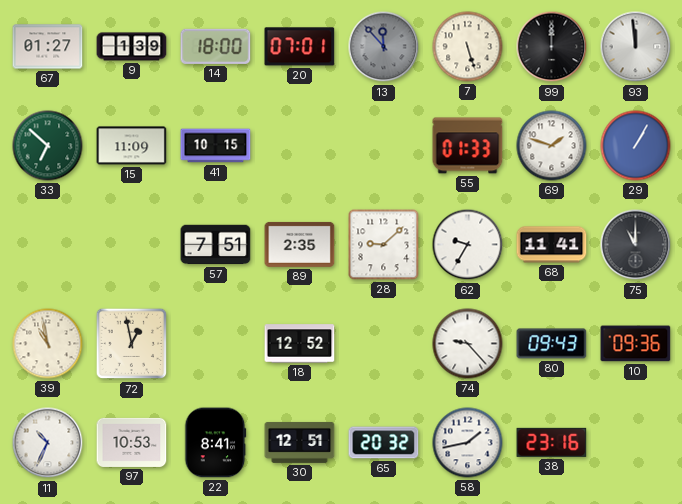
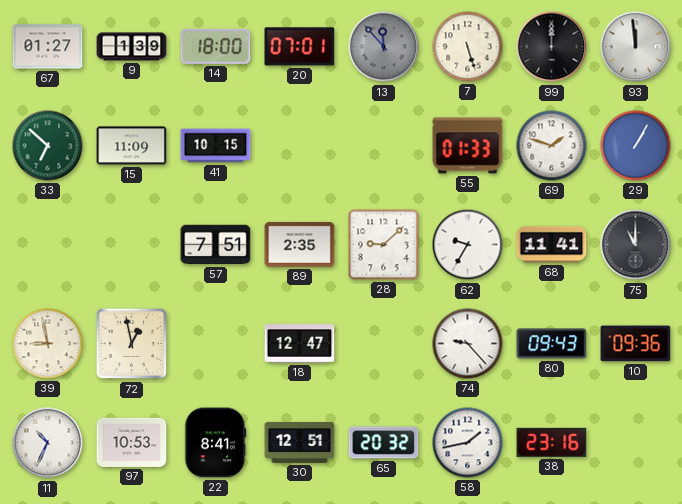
39: 10:58 -> 8:58
18: 12:52 -> 12:47
